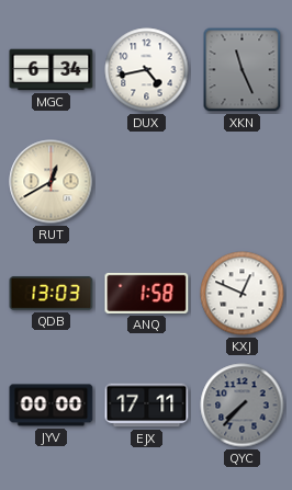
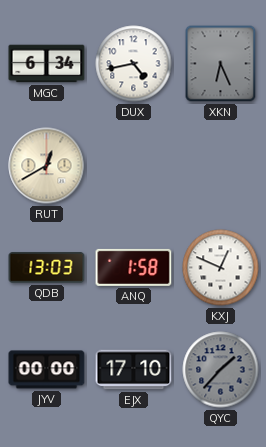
XKN: 11:26 -> 6:26
EJX: 17:11 -> 17:10
QYC: 7:37 -> 1:37
